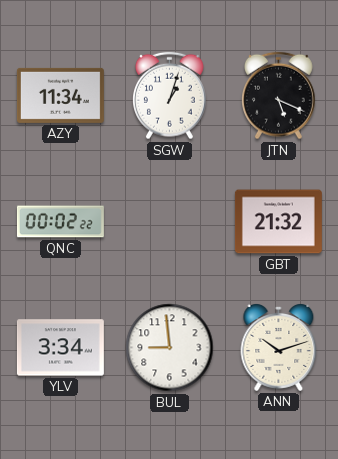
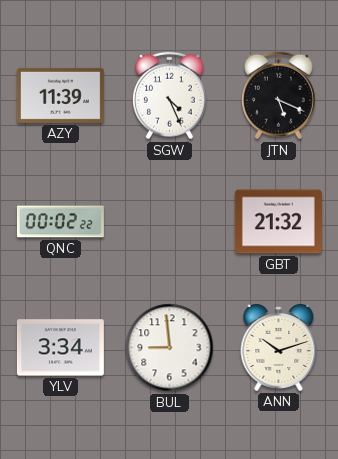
AZY: 11:34 -> 11:39
SGW: 1:03 -> 4:26
